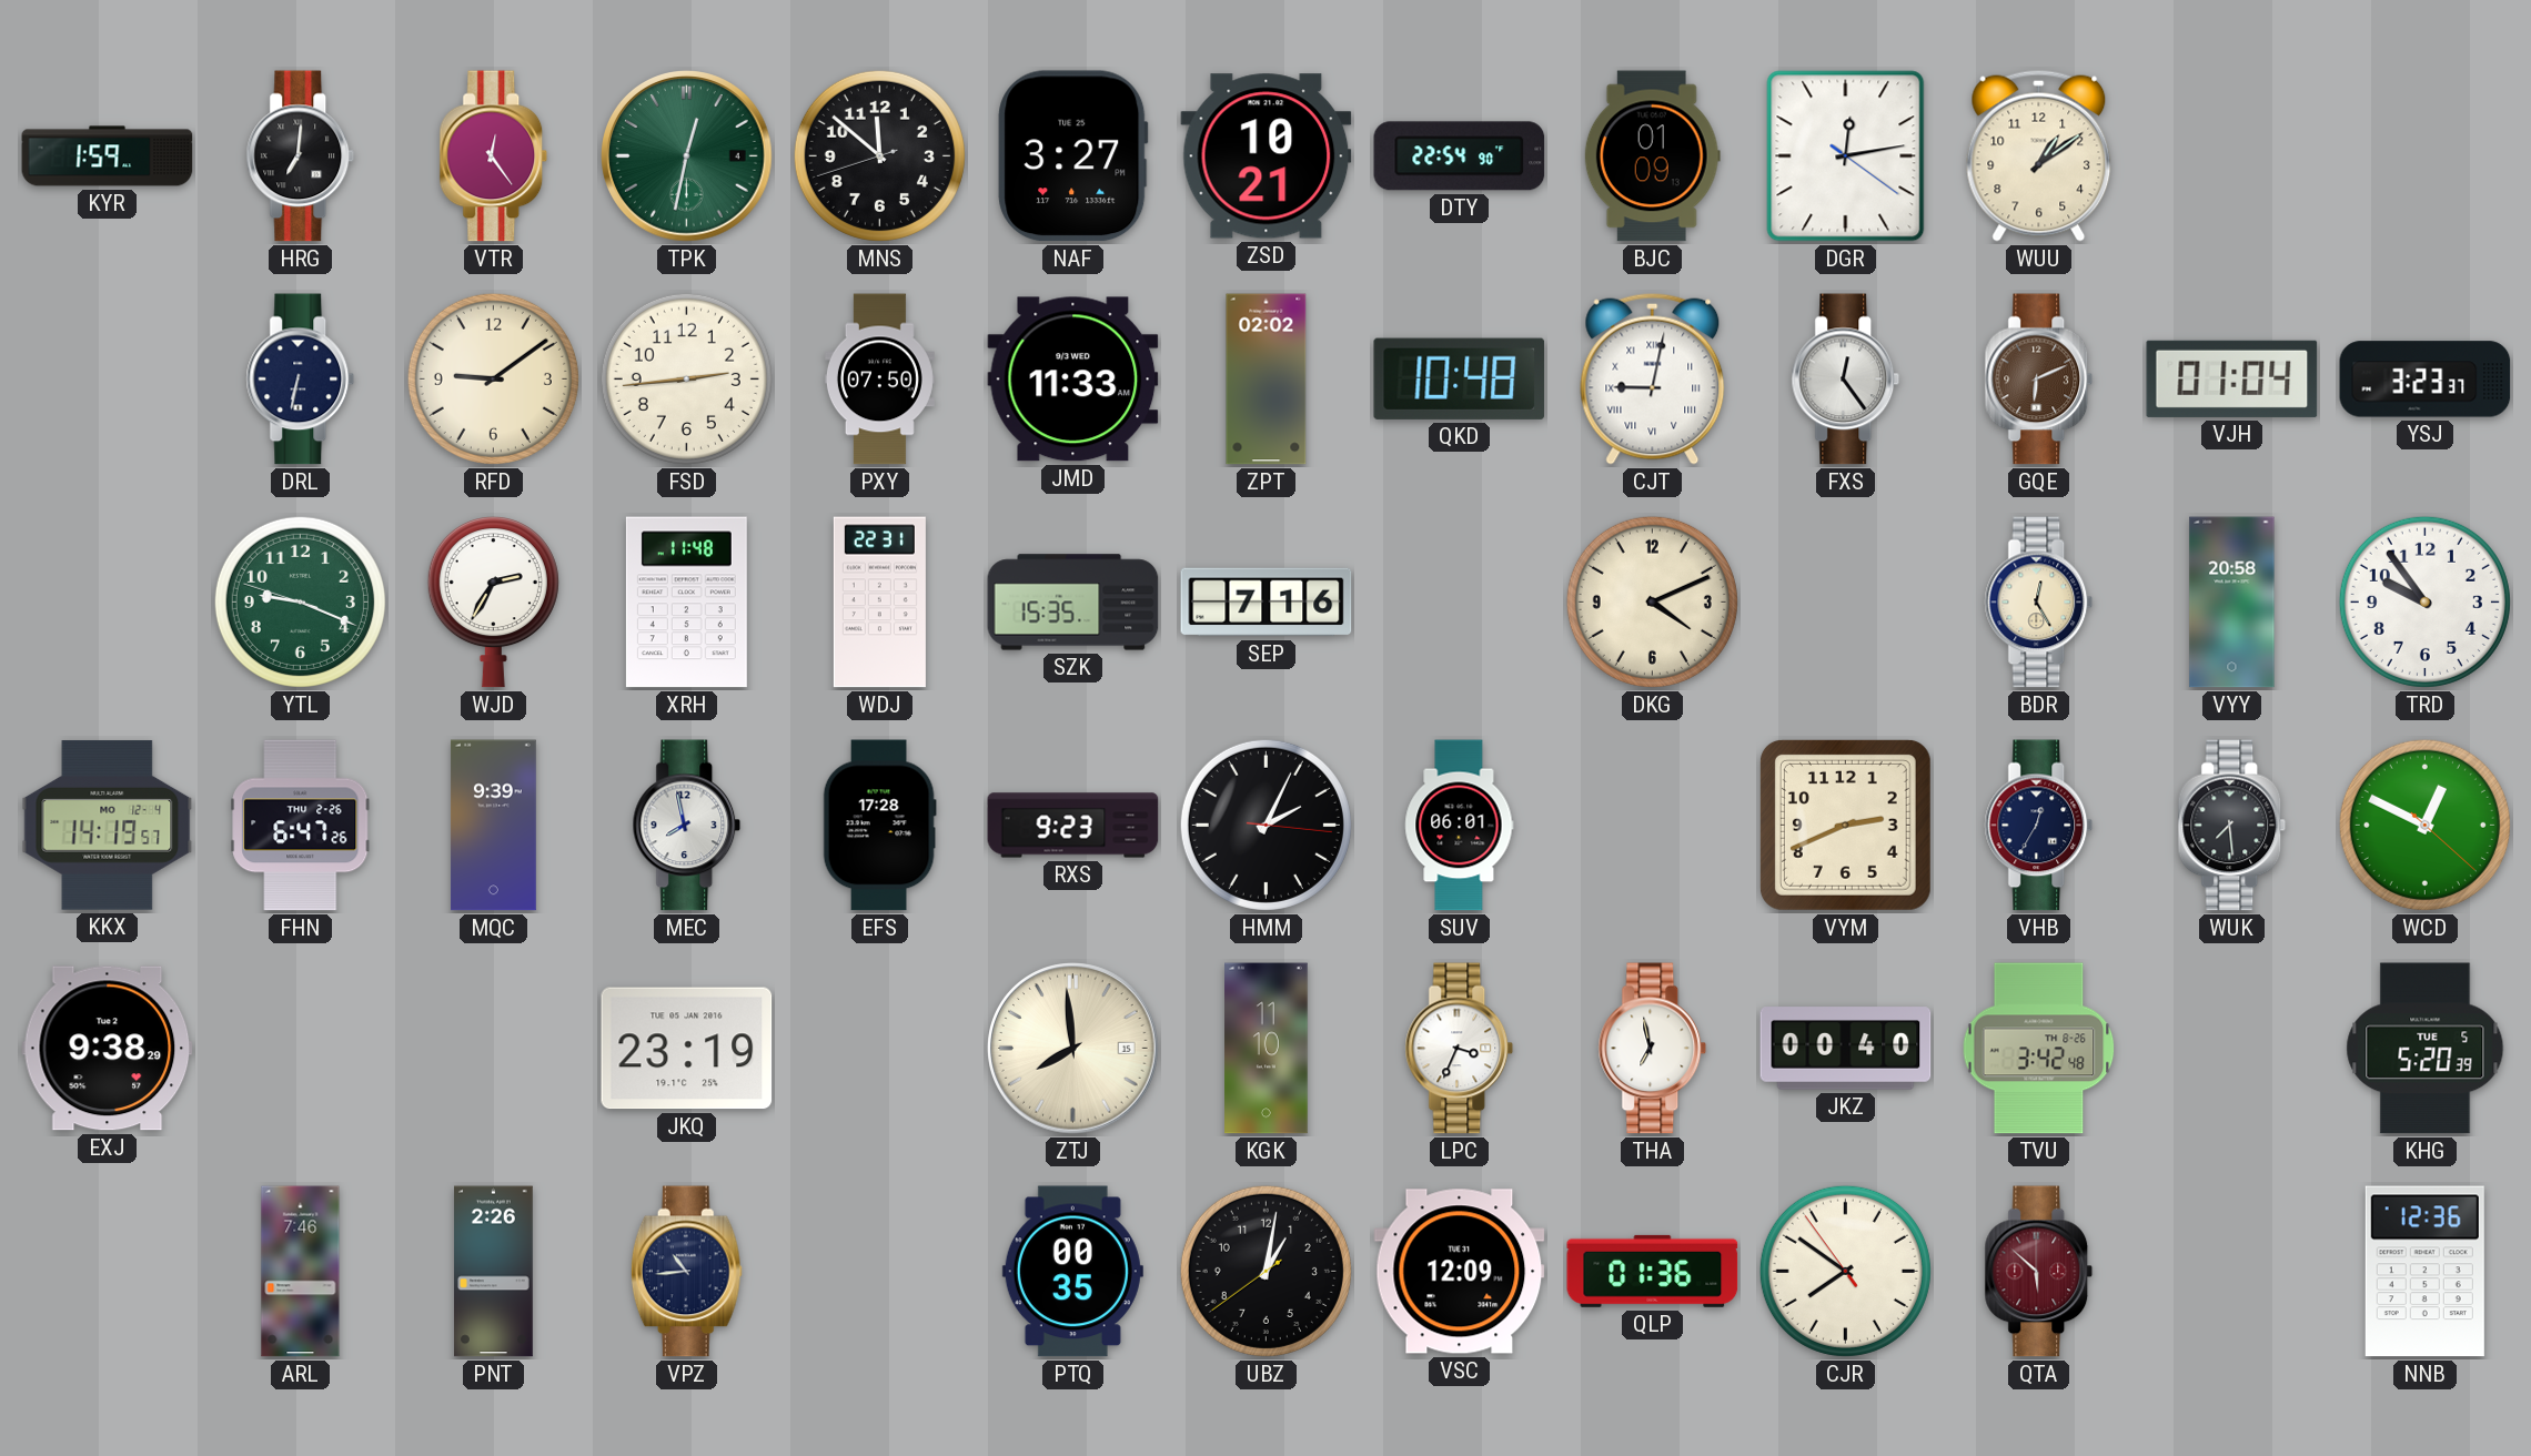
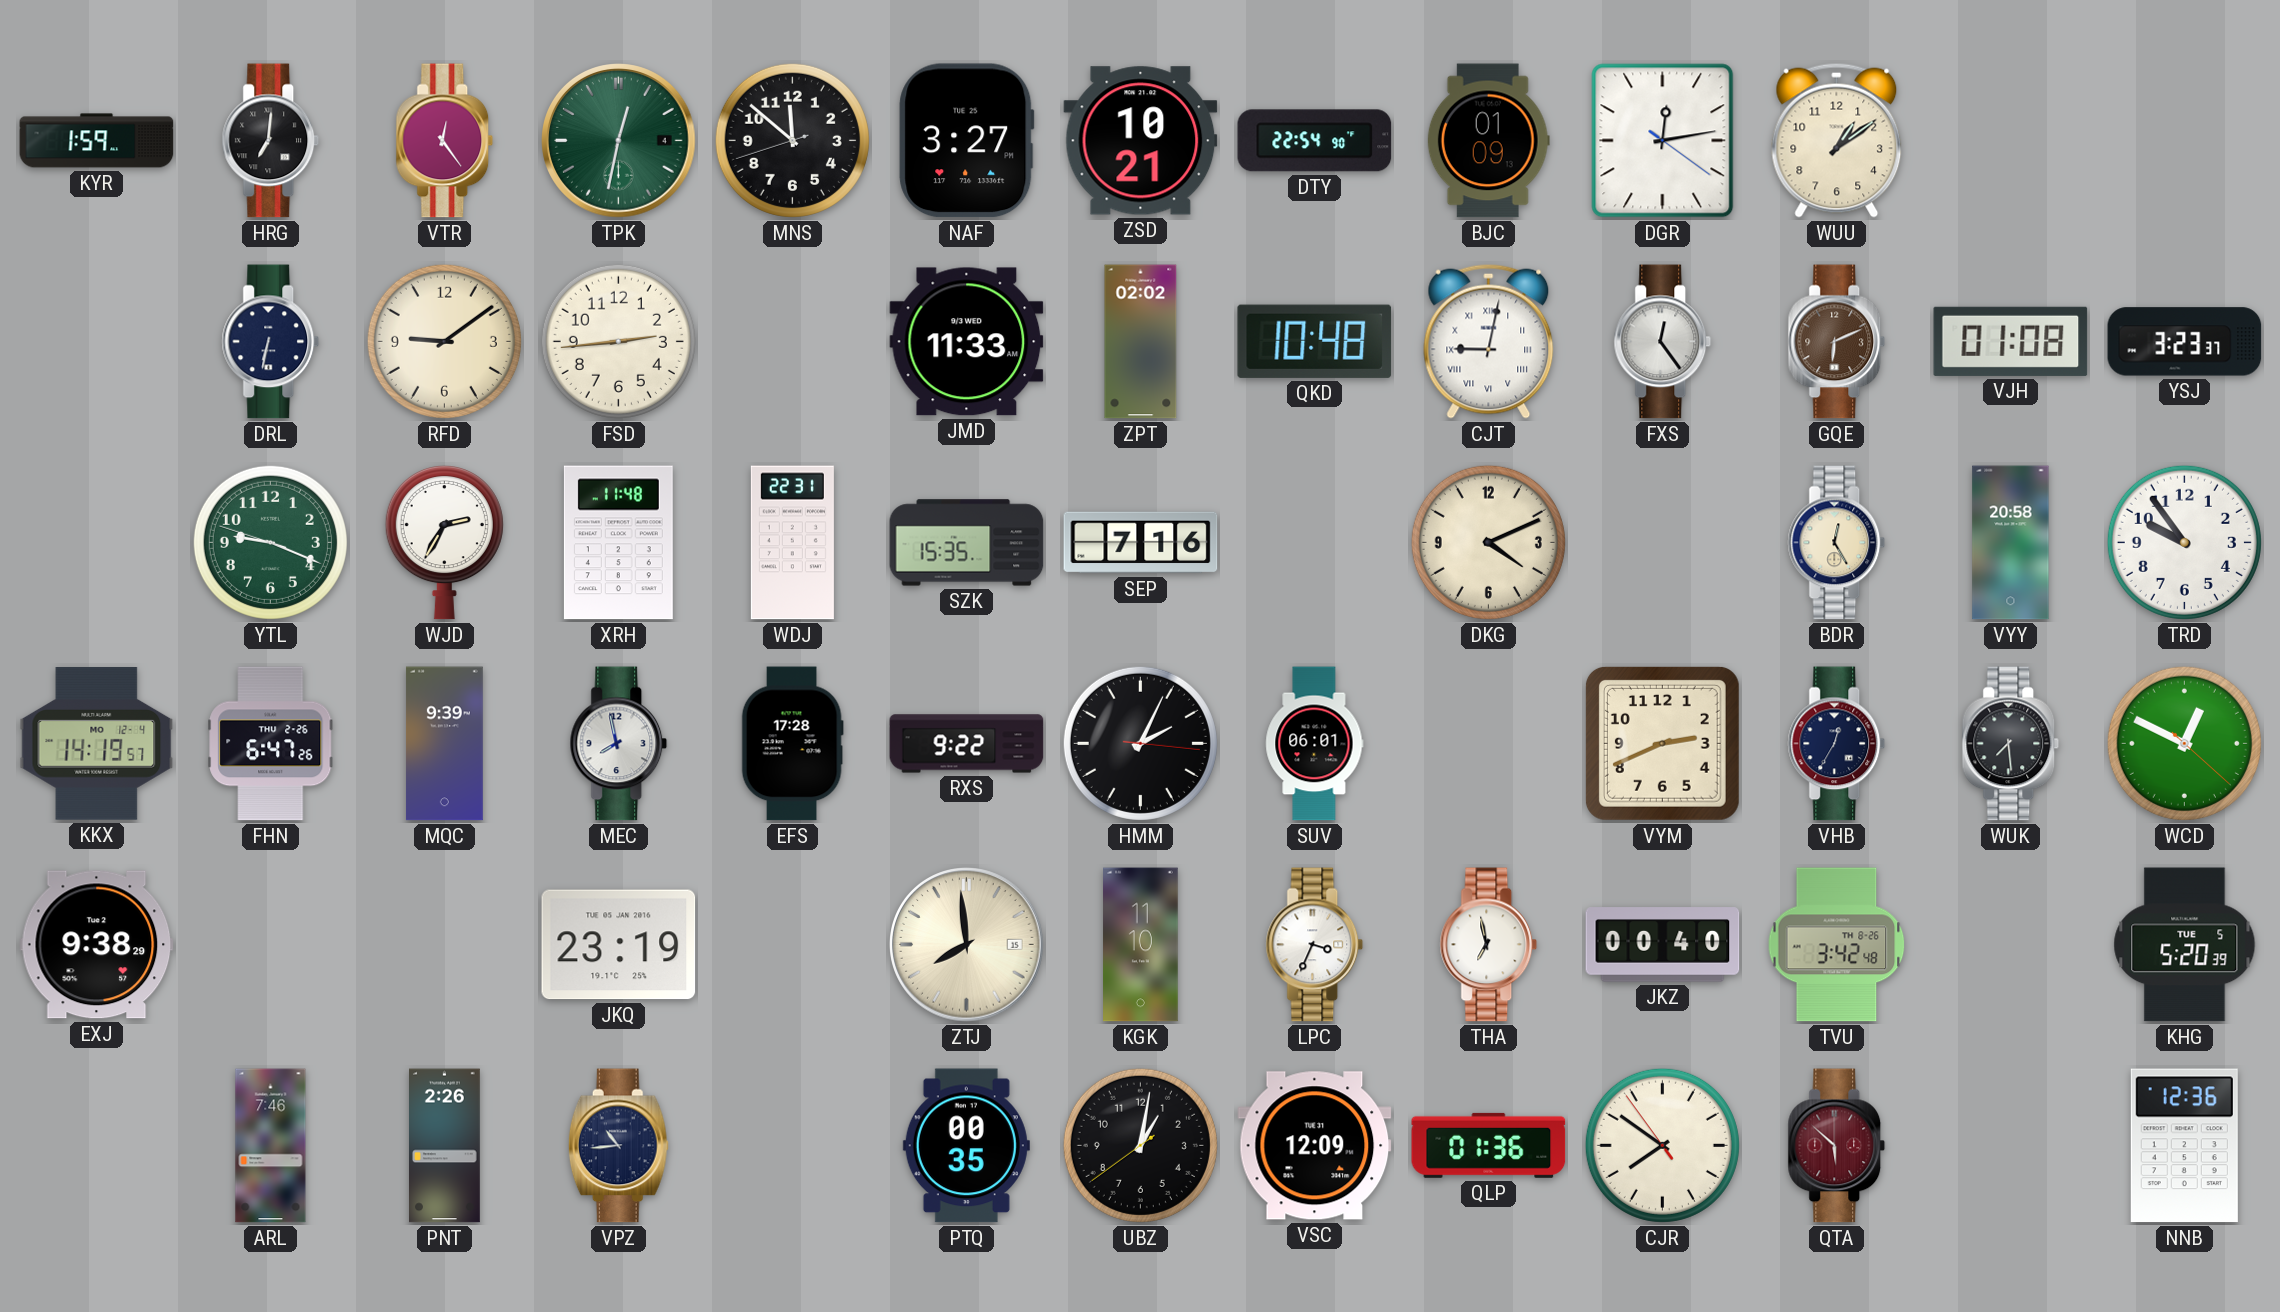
PXY: 07:50 -> none
VJH: 01:04 -> 01:08
RXS: 9:23 -> 9:22
